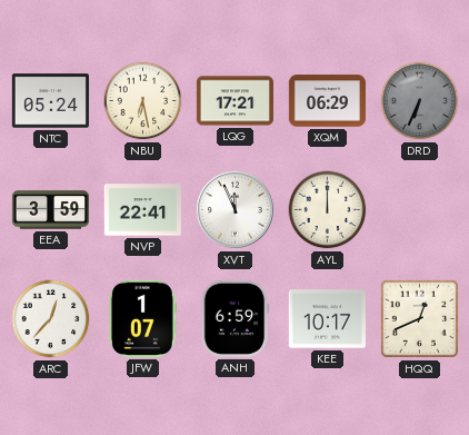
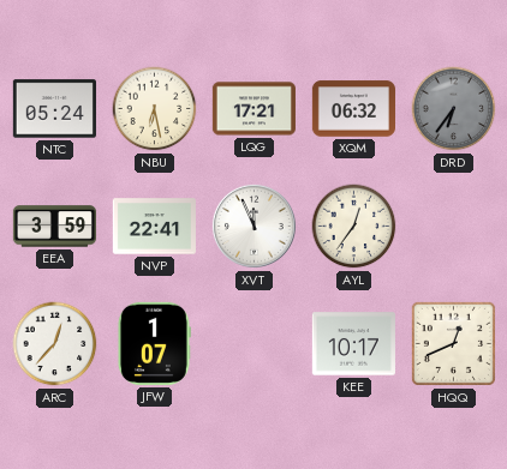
XQM: 06:29 -> 06:32
DRD: 6:34 -> 6:36
AYL: 12:00 -> 12:36
ANH: 6:59 -> none
